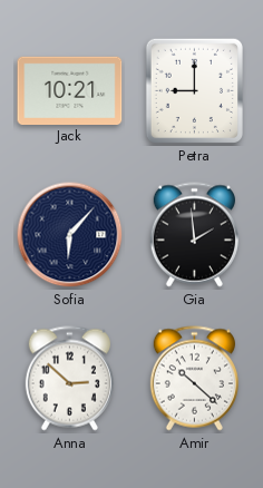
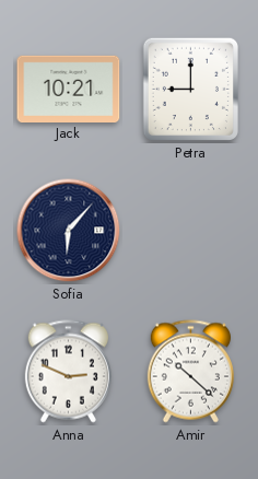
Gia: 1:59 -> none
Anna: 2:52 -> 2:49
